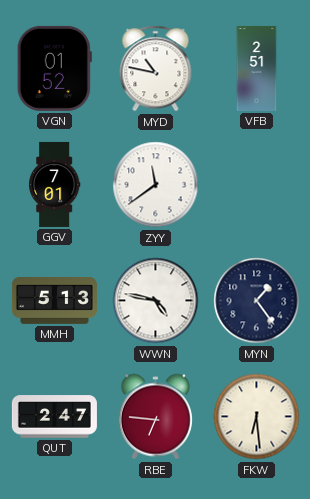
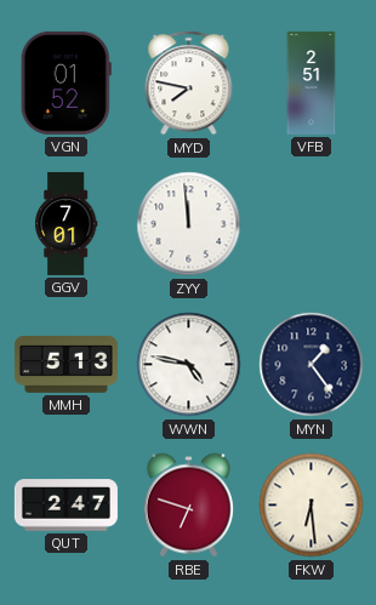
MYD: 10:47 -> 7:47
ZYY: 11:39 -> 11:59
RBE: 6:46 -> 6:48
